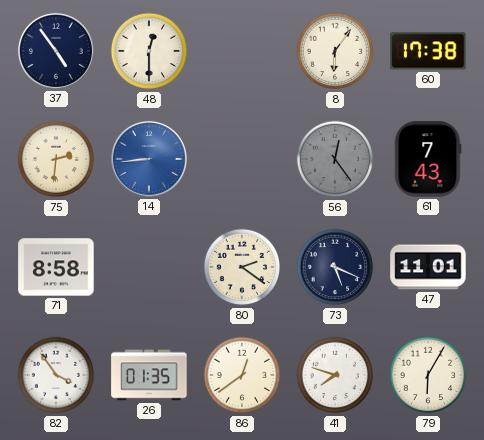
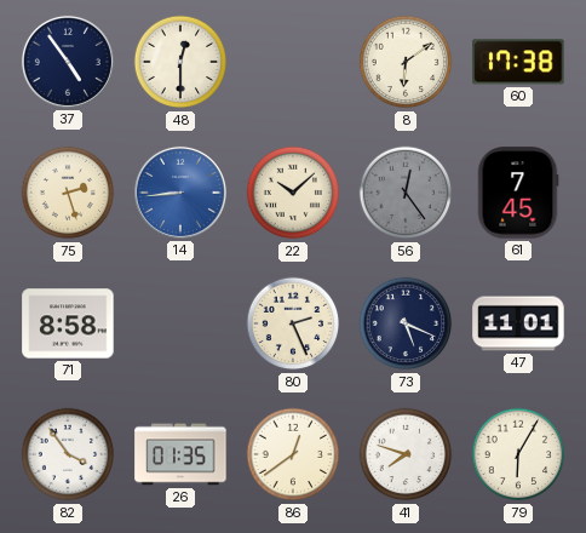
8: 6:06 -> 6:09
75: 2:31 -> 2:27
22: none -> 10:08
61: 7:43 -> 7:45
80: 2:21 -> 2:26
